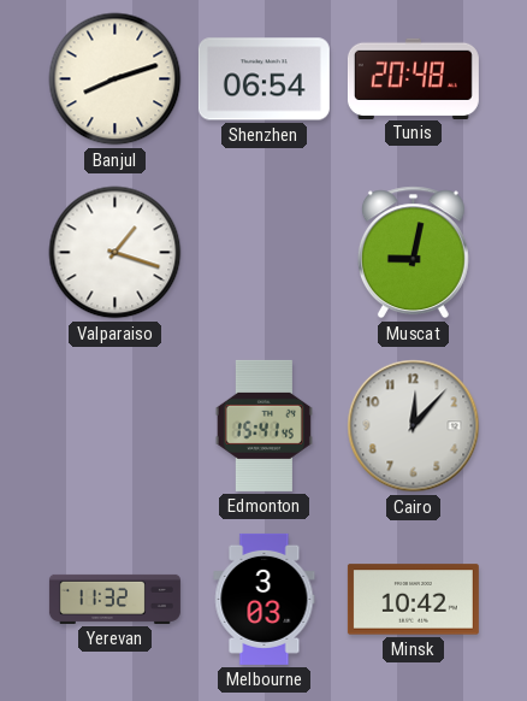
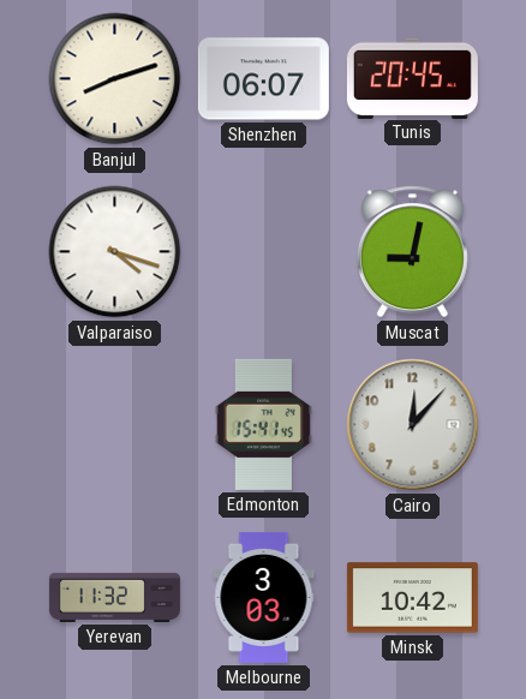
Shenzhen: 06:54 -> 06:07
Tunis: 20:48 -> 20:45
Valparaiso: 1:18 -> 4:18
